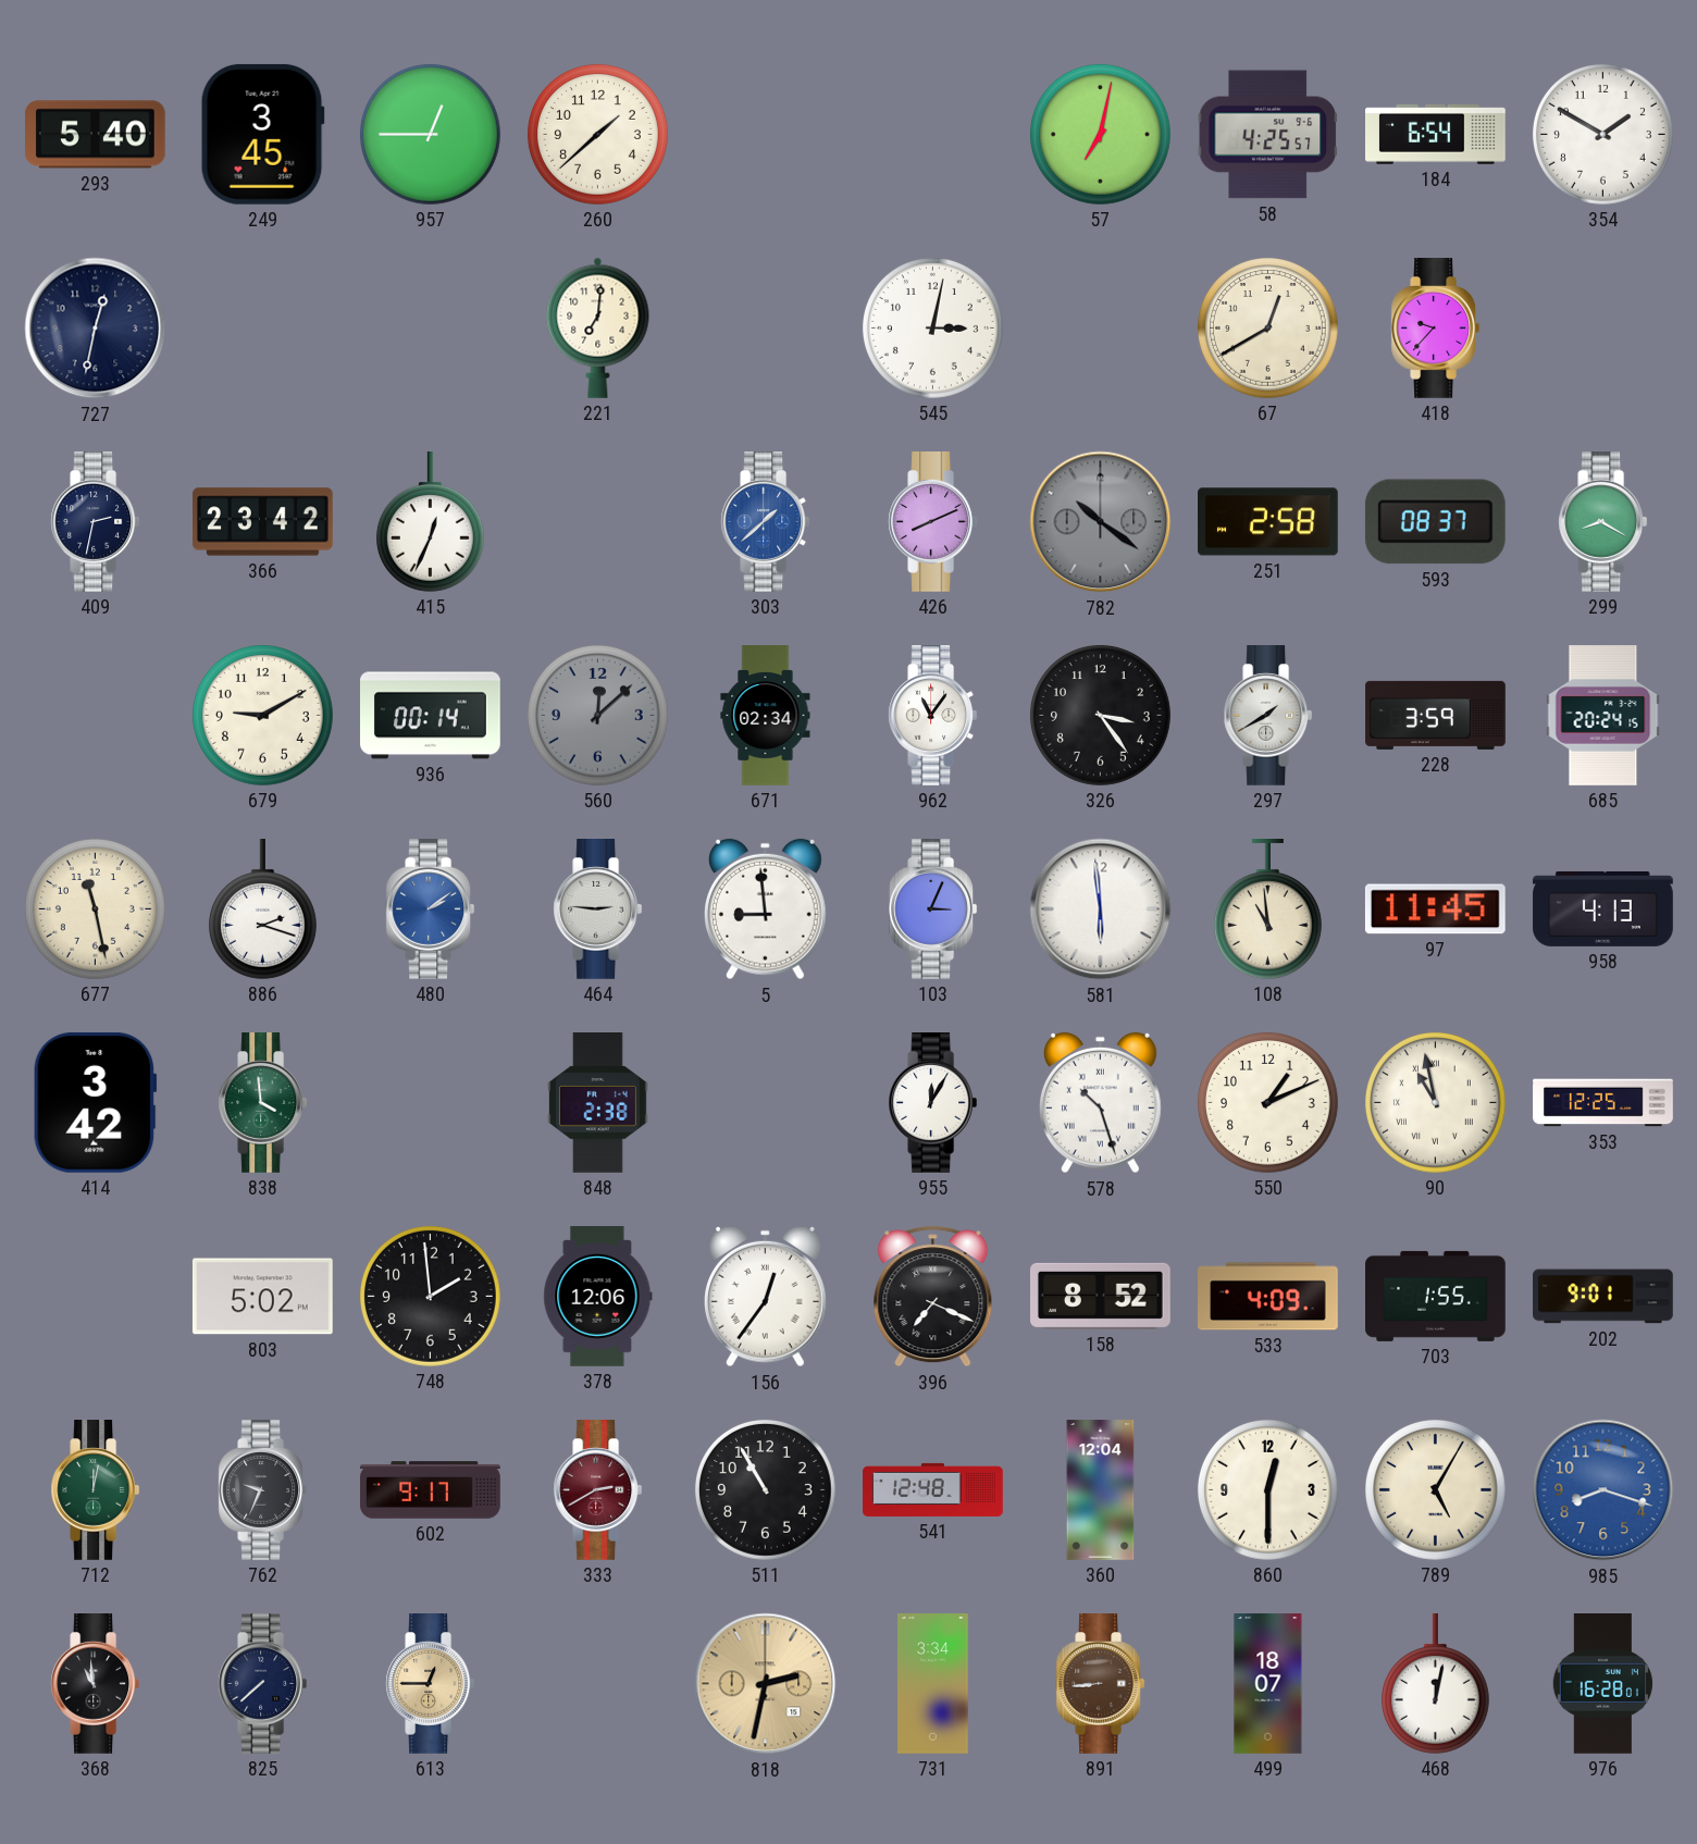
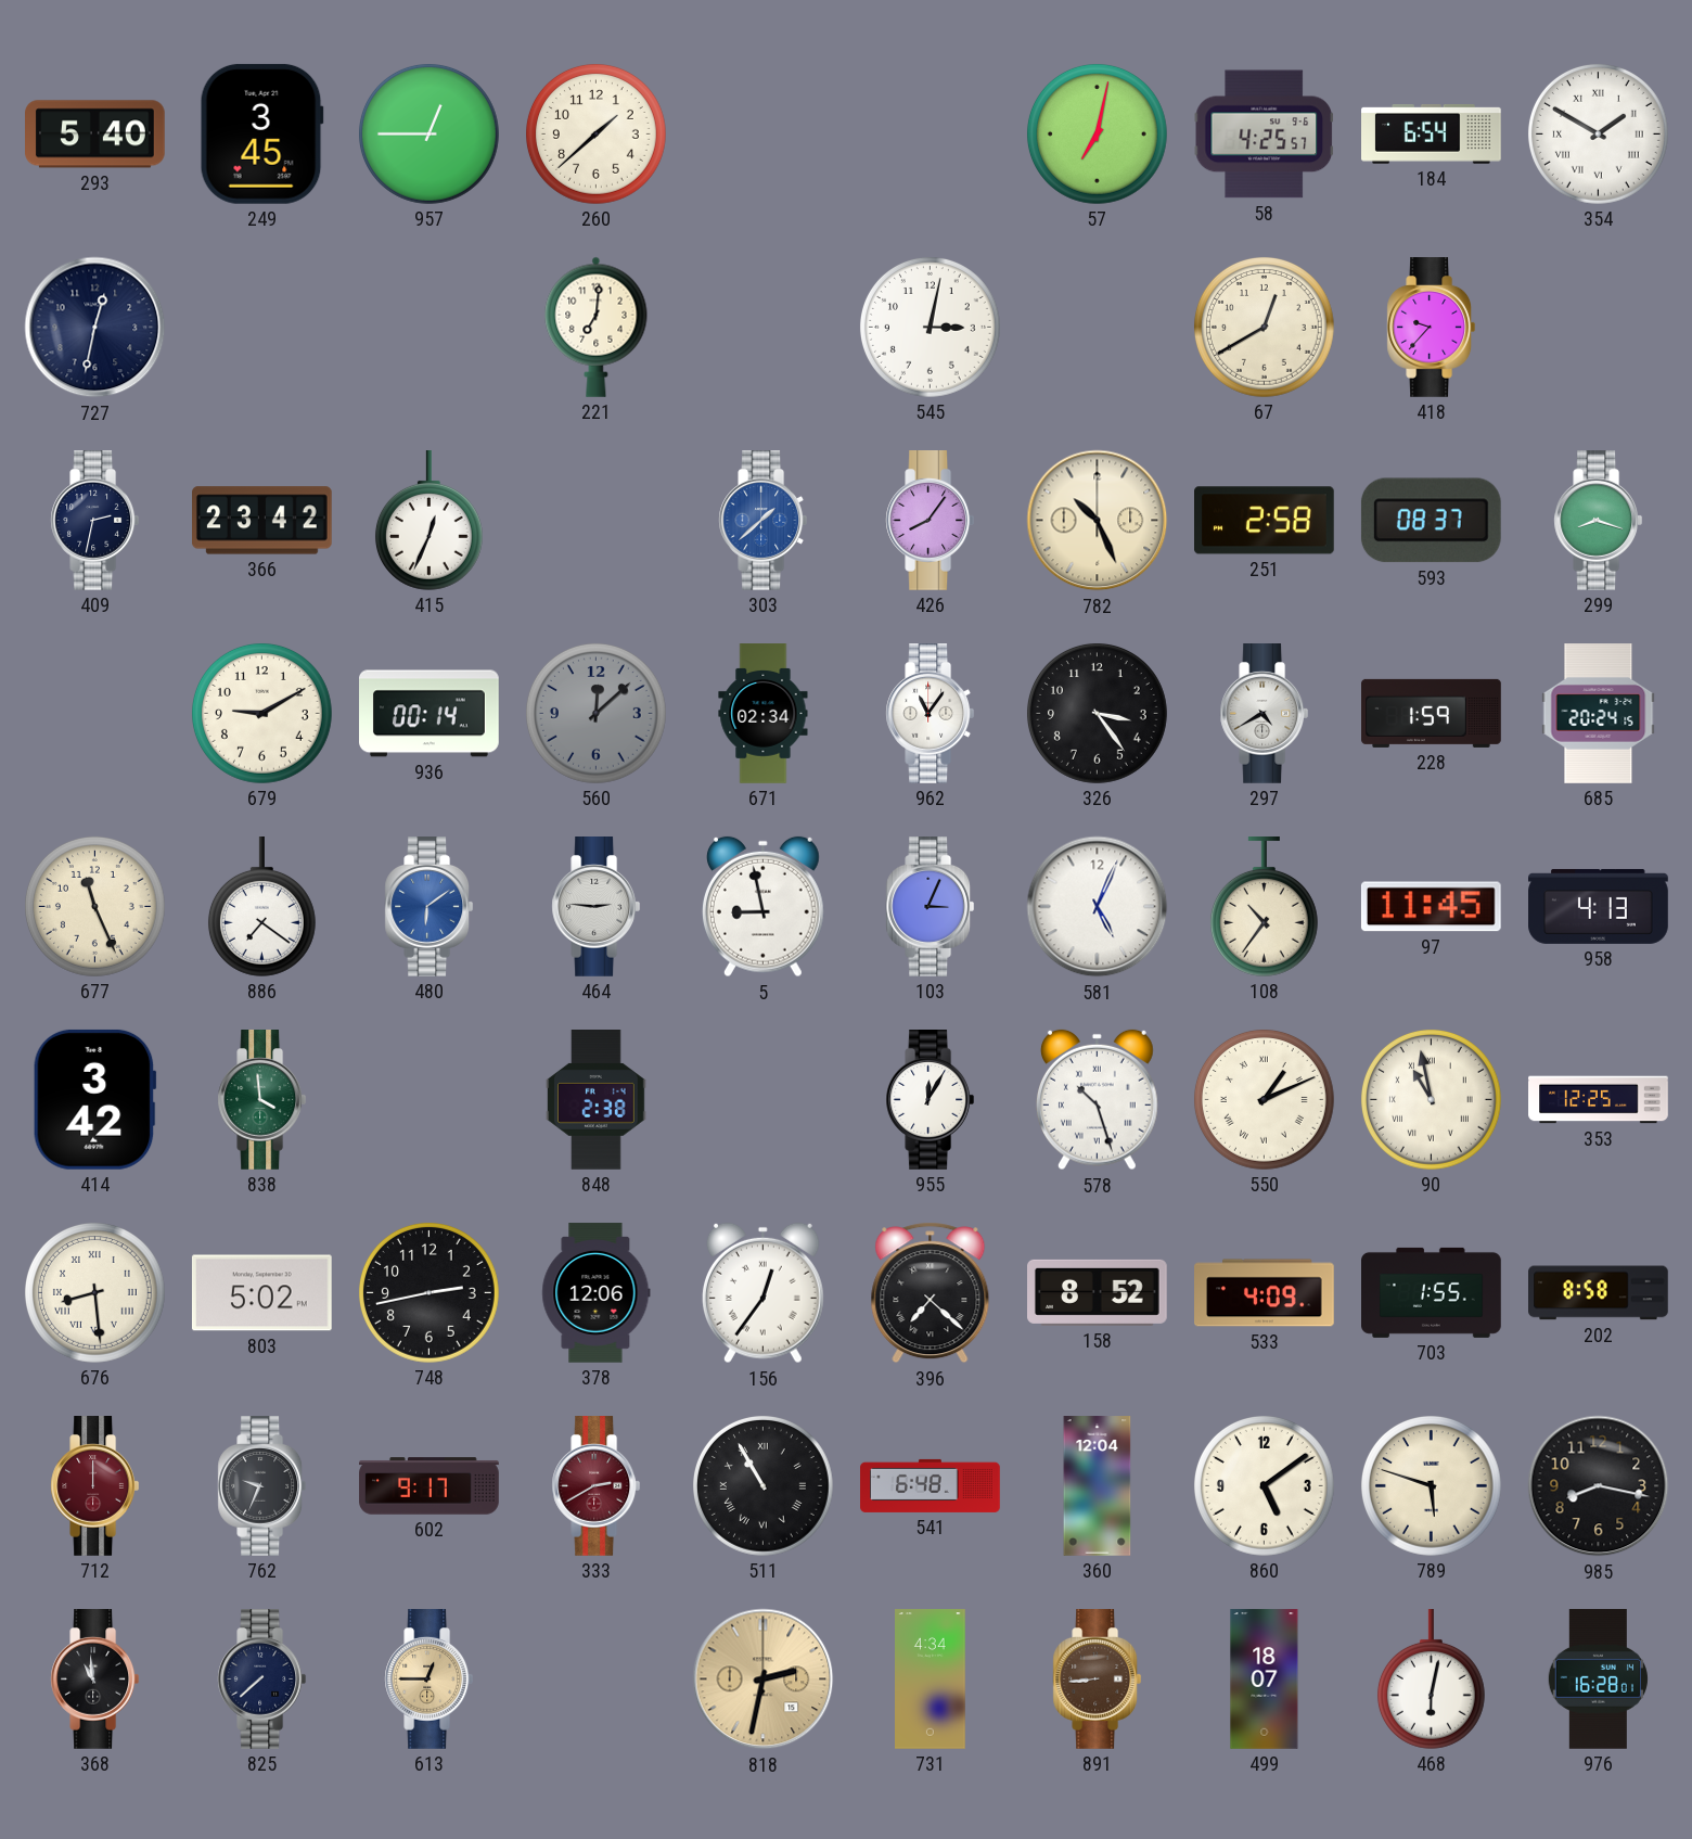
354 numerals: Arabic -> Roman
426: 8:11 -> 8:06
782: 10:21 -> 10:26
782 dial: grey -> cream
299: 8:20 -> 8:18
297: 1:40 -> 4:40
228: 3:59 -> 1:59
677: 11:28 -> 11:26
886: 2:18 -> 7:21
480: 2:09 -> 6:09
5: 8:59 -> 8:58
581: 5:59 -> 5:04
108: 10:59 -> 10:36
550 numerals: Arabic -> Roman
676: none -> 8:29
748: 1:59 -> 2:43
396: 7:19 -> 7:22
202: 9:01 -> 8:58
712: 12:02 -> 12:00
712 dial: green -> burgundy
511 numerals: Arabic -> Roman
541: 12:48 -> 6:48
860: 12:30 -> 5:09
789: 5:05 -> 5:48
985: 8:18 -> 8:17
985 dial: blue -> black
731: 3:34 -> 4:34
468: 12:02 -> 6:02
